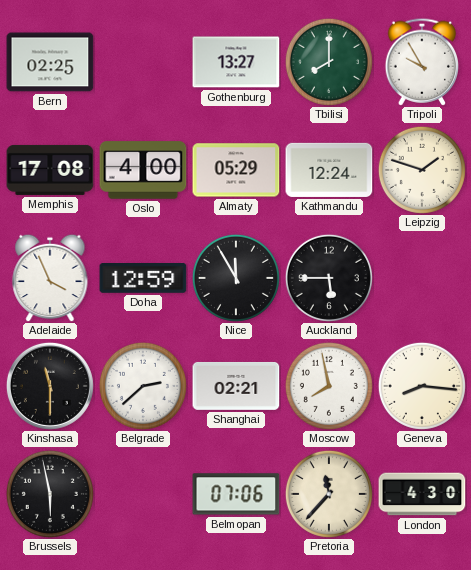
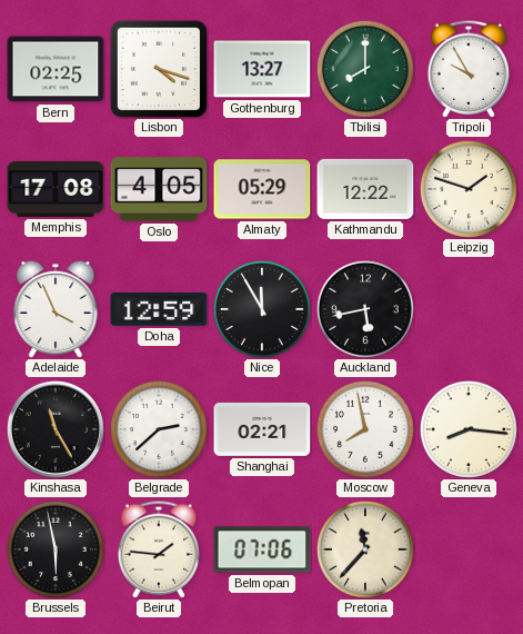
Lisbon: none -> 4:18
Oslo: 4:00 -> 4:05
Kathmandu: 12:24 -> 12:22
Auckland: 5:45 -> 5:43
Kinshasa: 11:30 -> 11:25
Beirut: none -> 1:46
London: 4:30 -> none
